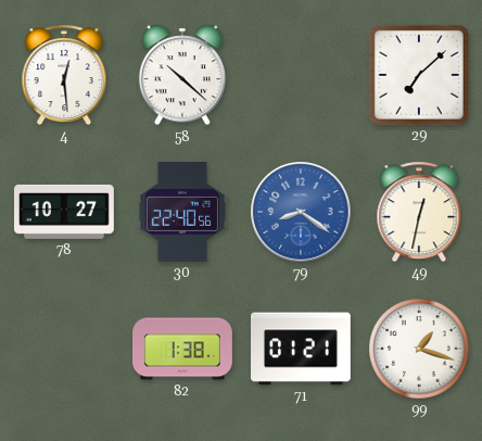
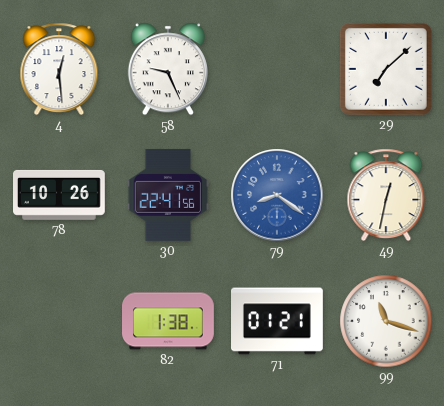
58: 10:22 -> 9:26
78: 10:27 -> 10:26
30: 22:40 -> 22:41
99: 1:18 -> 11:18
